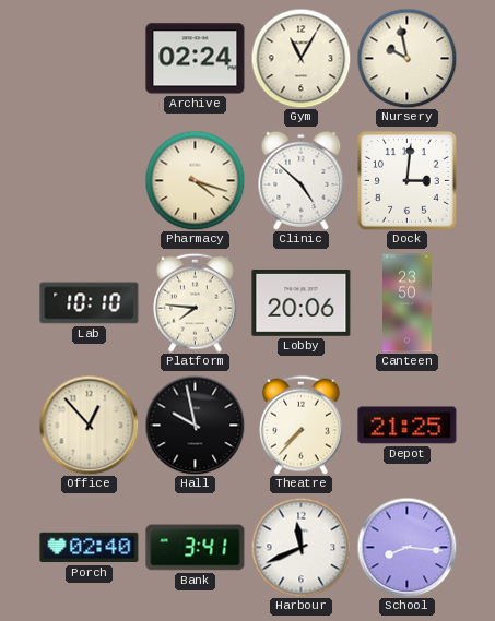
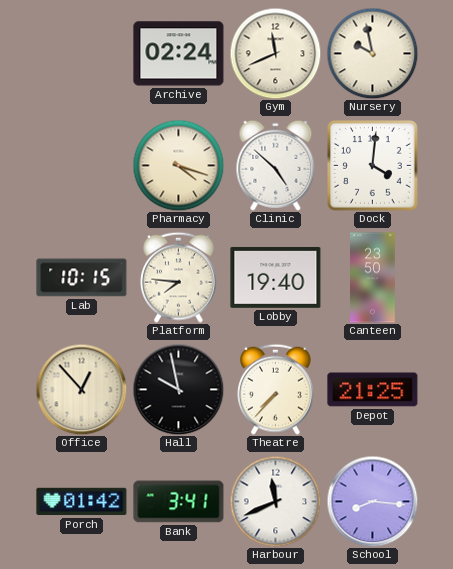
Gym: 11:05 -> 11:41
Dock: 3:01 -> 4:01
Lab: 10:10 -> 10:15
Lobby: 20:06 -> 19:40
Porch: 02:40 -> 01:42
